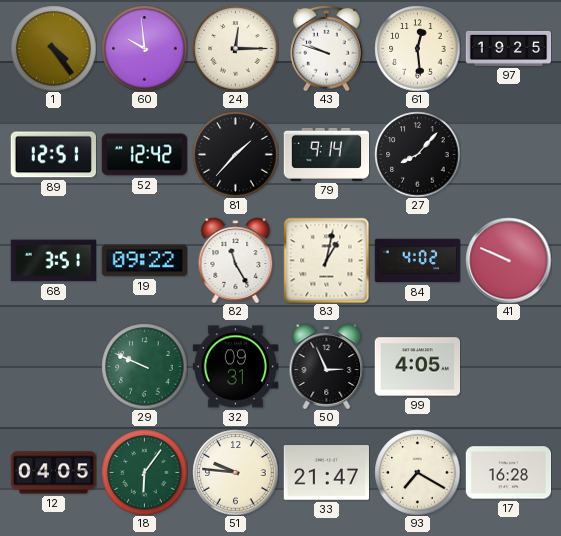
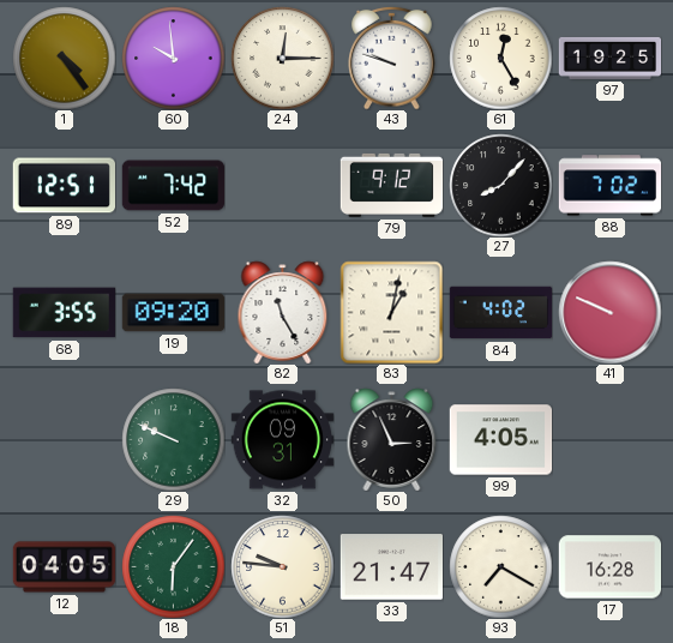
61: 12:29 -> 12:25
52: 12:42 -> 7:42
81: 1:37 -> none
79: 9:14 -> 9:12
88: none -> 7:02
68: 3:51 -> 3:55
19: 09:22 -> 09:20
